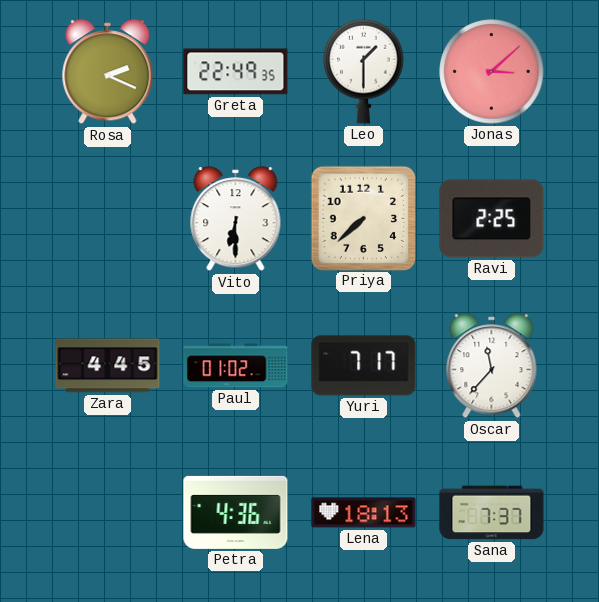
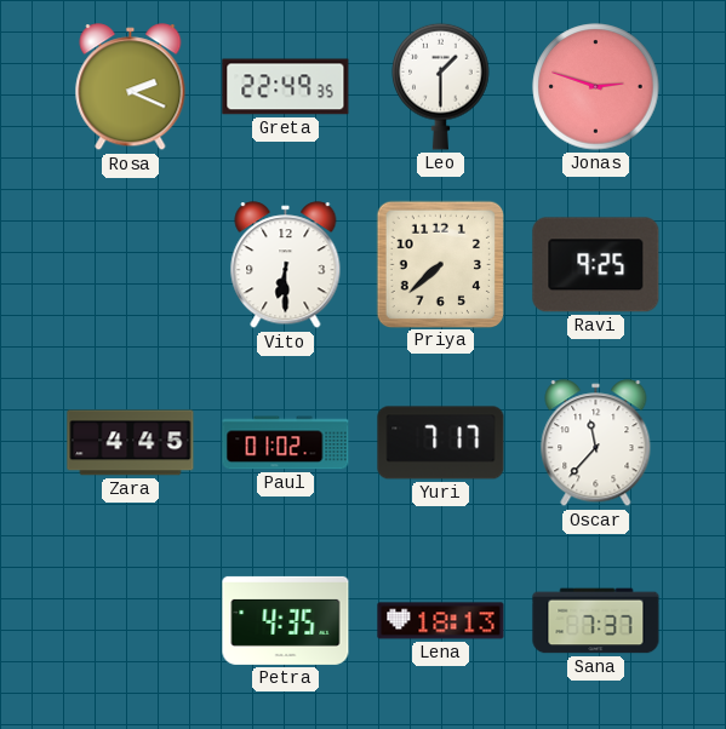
Jonas: 3:08 -> 2:48
Ravi: 2:25 -> 9:25
Petra: 4:36 -> 4:35
